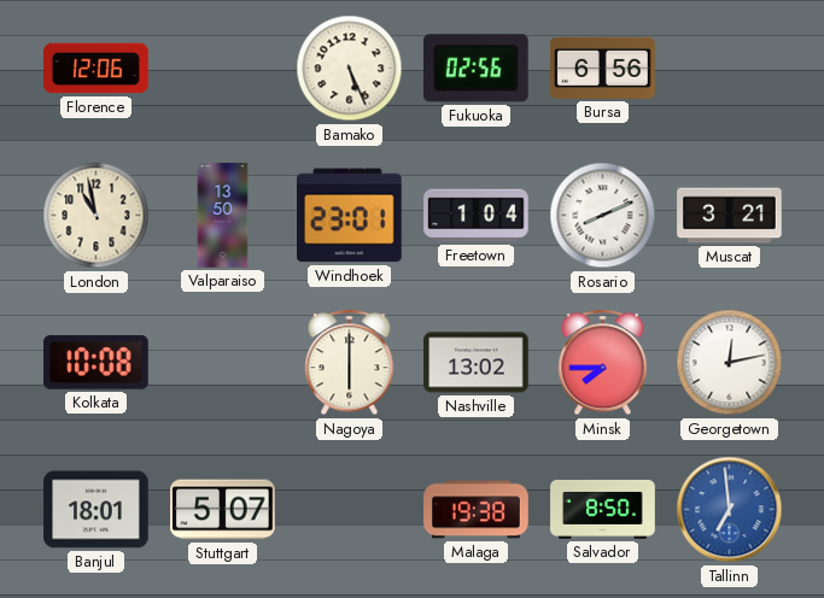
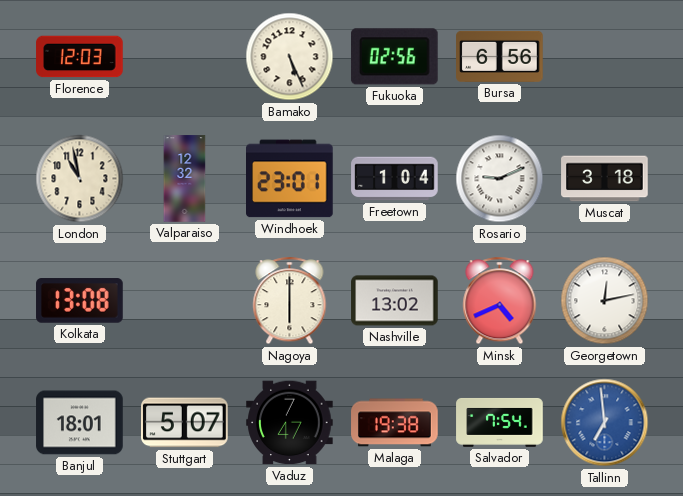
Florence: 12:06 -> 12:03
Valparaiso: 13:50 -> 12:32
Rosario: 8:11 -> 9:11
Muscat: 3:21 -> 3:18
Kolkata: 10:08 -> 13:08
Minsk: 7:45 -> 4:41
Vaduz: none -> 7:47
Salvador: 8:50 -> 7:54
